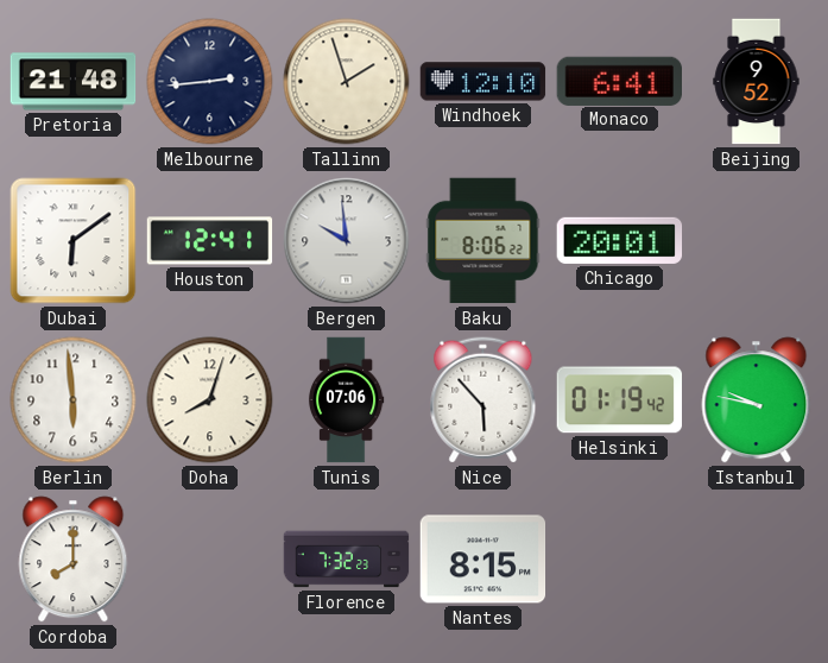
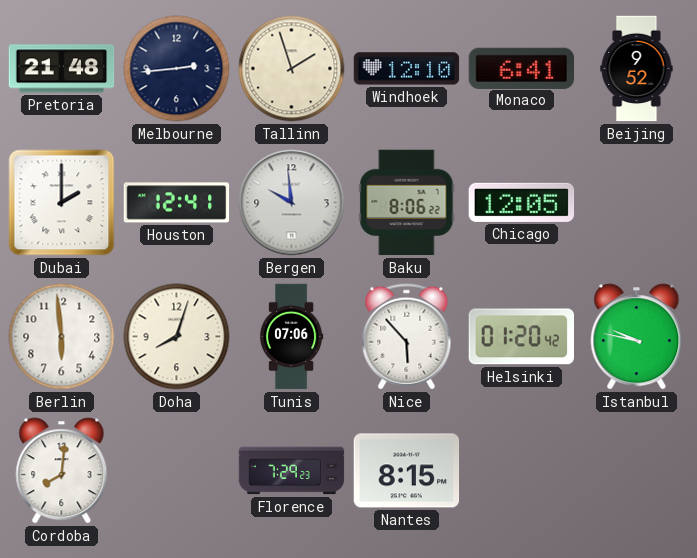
Dubai: 6:09 -> 2:00
Chicago: 20:01 -> 12:05
Helsinki: 01:19 -> 01:20
Cordoba: 8:00 -> 8:01
Florence: 7:32 -> 7:29
